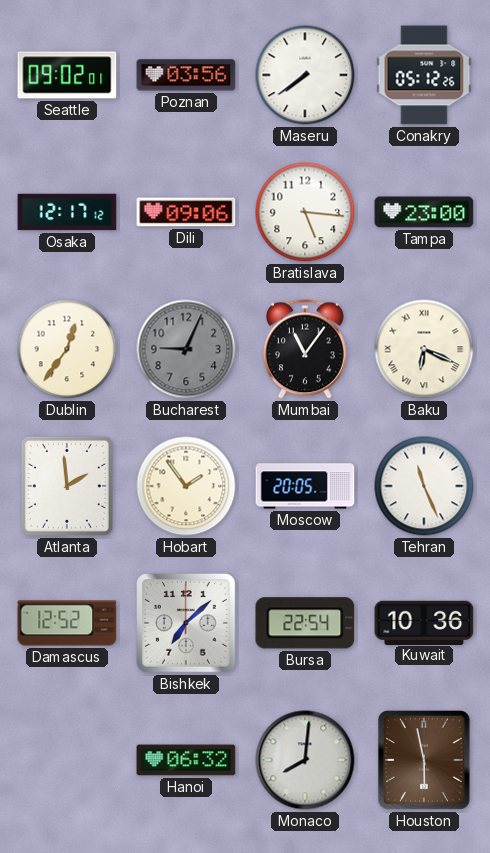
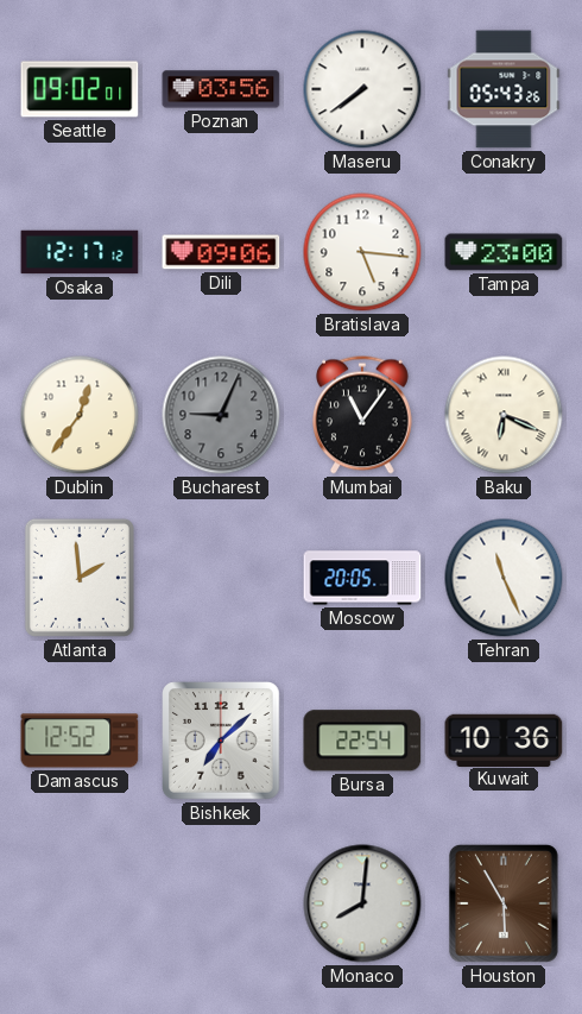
Conakry: 05:12 -> 05:43
Hobart: 1:54 -> none
Hanoi: 06:32 -> none
Houston: 5:58 -> 5:55
